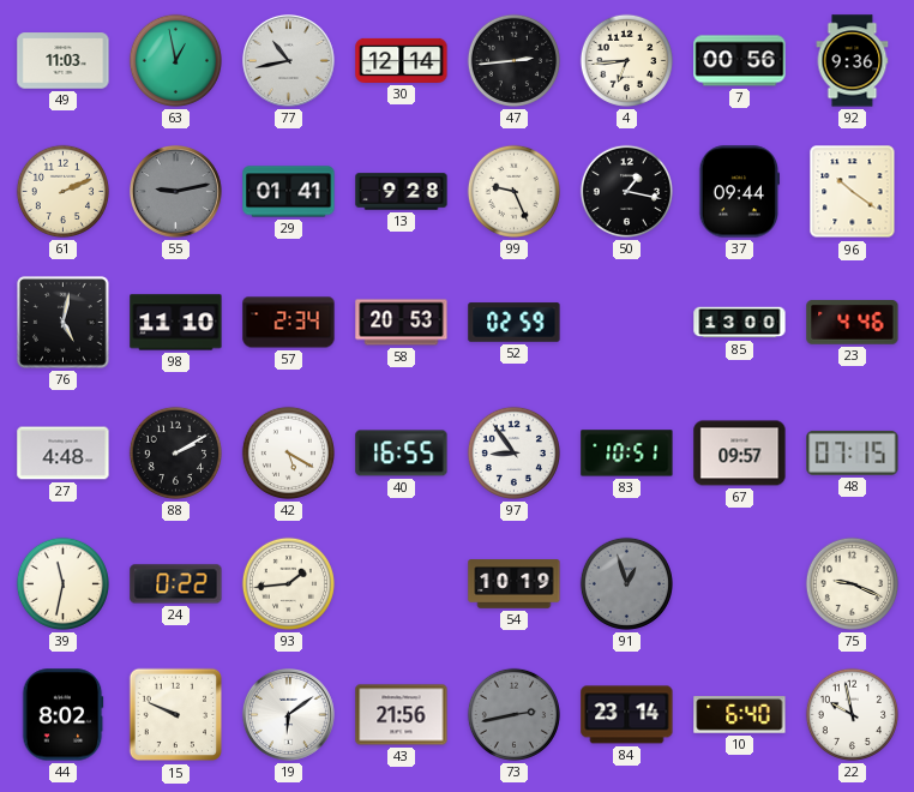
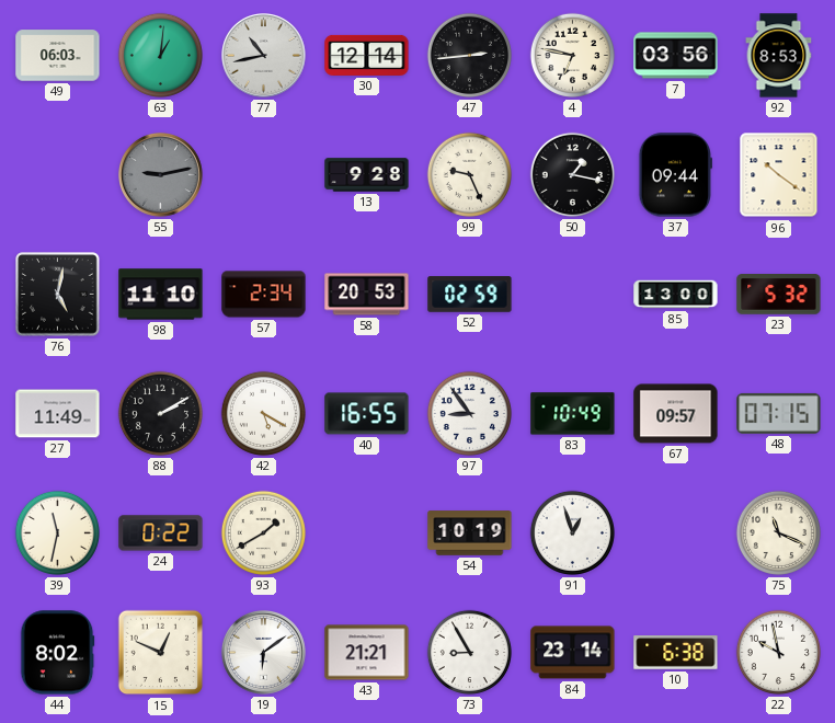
49: 11:03 -> 06:03
63: 12:58 -> 1:01
4: 6:44 -> 6:47
7: 00:56 -> 03:56
92: 9:36 -> 8:53
61: 2:11 -> none
29: 01:41 -> none
23: 4:46 -> 5:32
27: 4:48 -> 11:49
83: 10:51 -> 10:49
93: 1:44 -> 1:40
91 dial: grey -> white
75: 9:19 -> 11:19
15: 9:49 -> 12:49
43: 21:56 -> 21:21
73: 2:43 -> 8:55
73 dial: grey -> white
10: 6:40 -> 6:38
